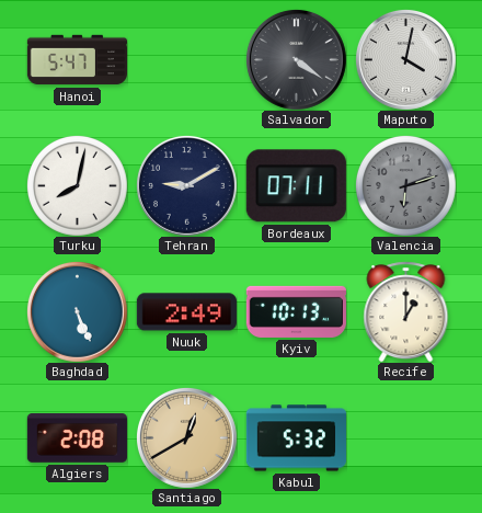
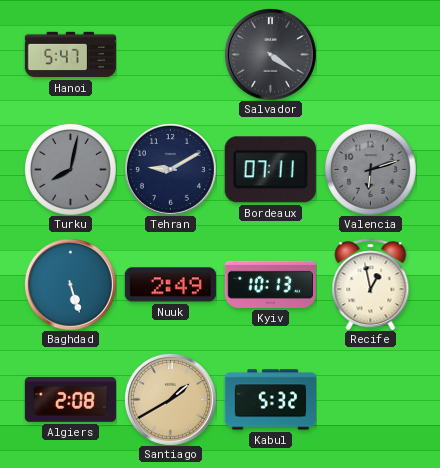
Maputo: 4:02 -> none
Turku dial: white -> grey
Baghdad: 5:26 -> 5:27
Recife: 1:00 -> 12:58
Santiago: 12:40 -> 1:40
